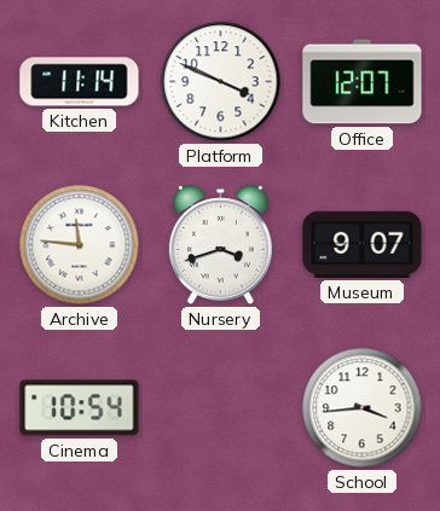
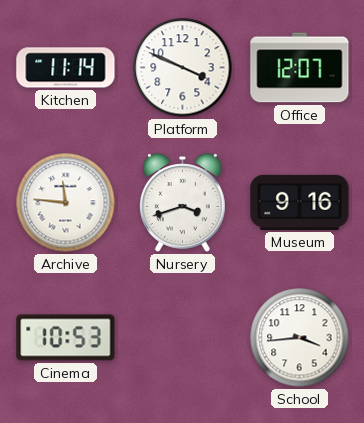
Museum: 9:07 -> 9:16
Cinema: 10:54 -> 10:53
